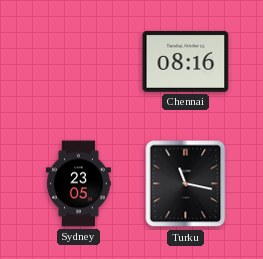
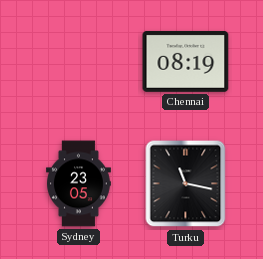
Chennai: 08:16 -> 08:19
